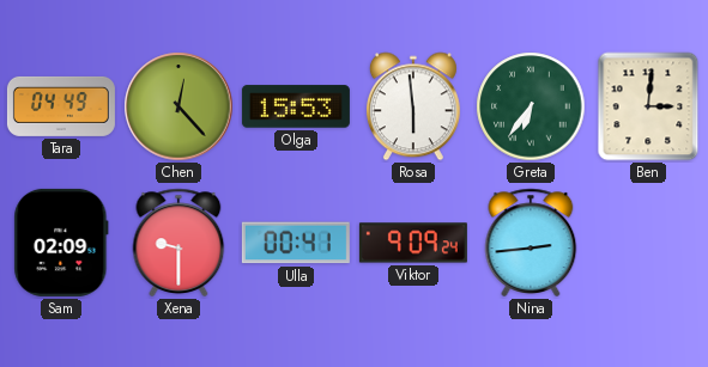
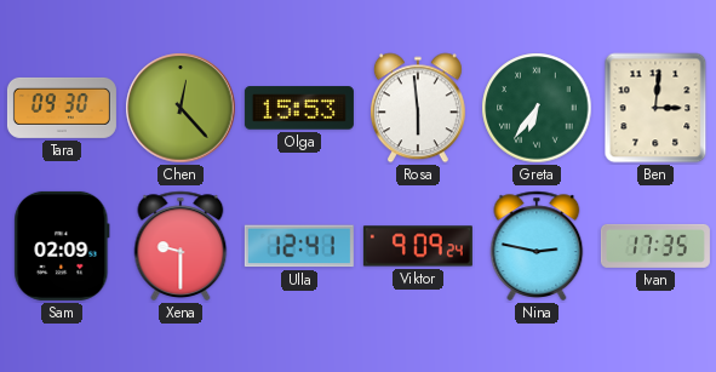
Tara: 04:49 -> 09:30
Ulla: 00:41 -> 12:41
Nina: 2:44 -> 2:47
Ivan: none -> 17:35
